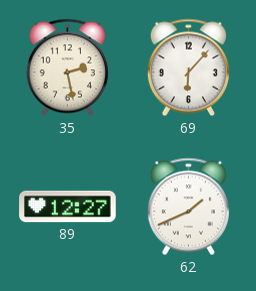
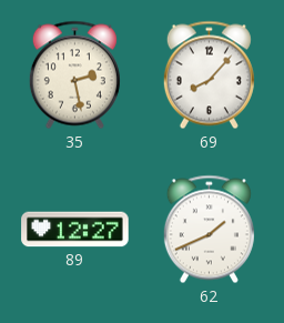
69: 6:07 -> 8:07
